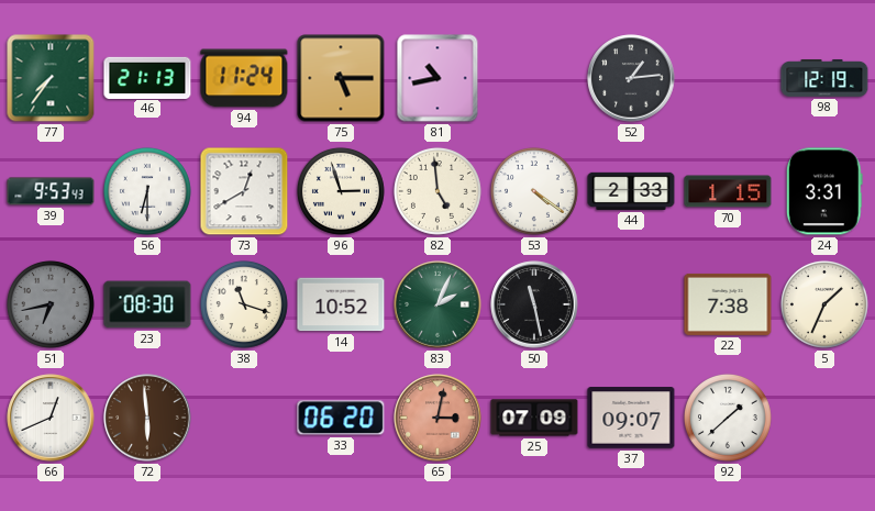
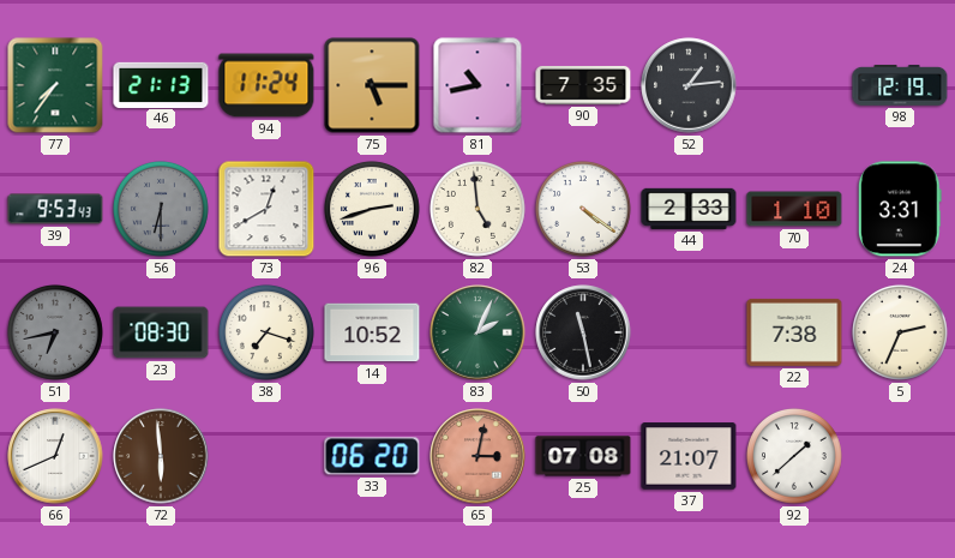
90: none -> 7:35
56 dial: white -> grey
96: 2:57 -> 2:42
70: 1:15 -> 1:10
38: 11:18 -> 7:18
5: 1:34 -> 2:34
25: 07:09 -> 07:08
37: 09:07 -> 21:07
